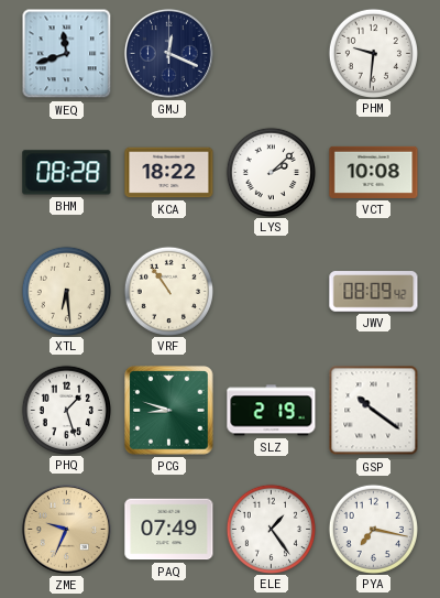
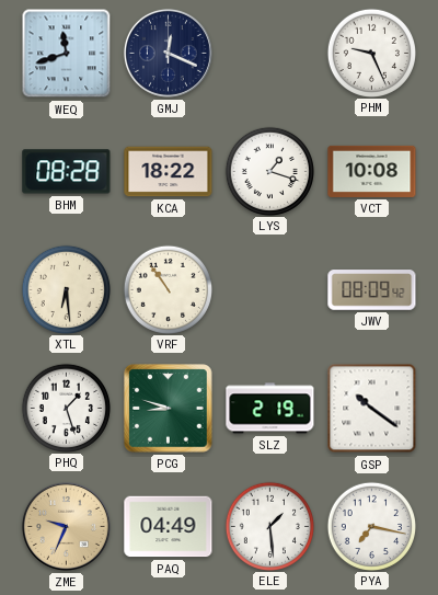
PHM: 9:31 -> 9:26
LYS: 2:08 -> 1:18
PAQ: 07:49 -> 04:49
ELE: 1:24 -> 1:29
